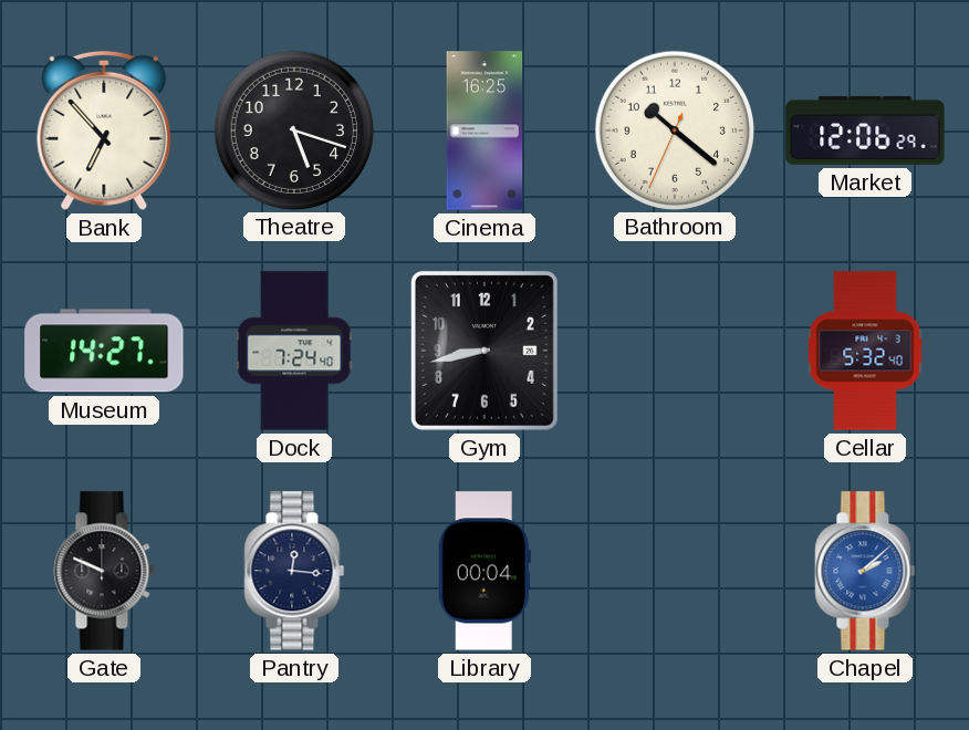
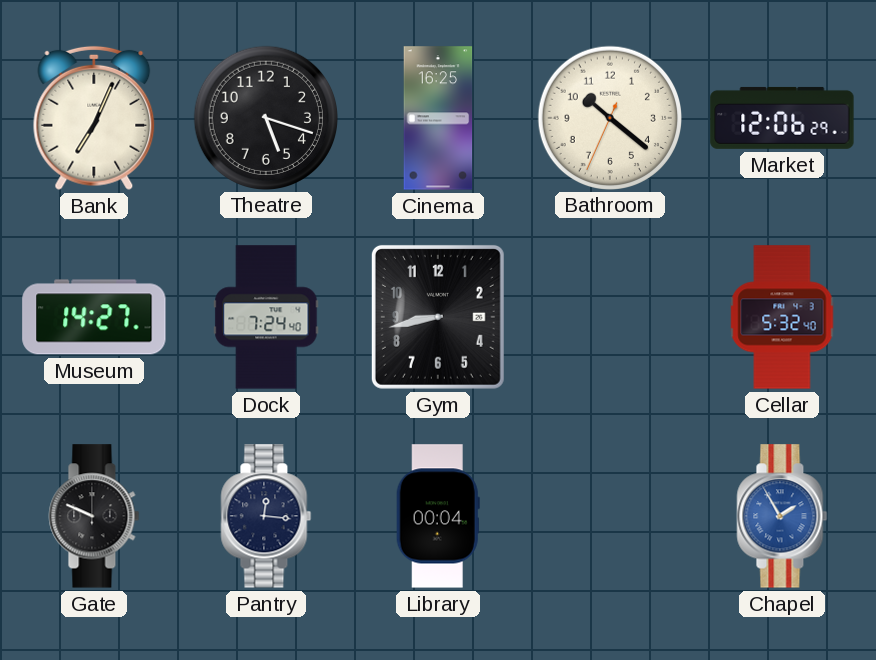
Bank: 6:53 -> 7:04
Chapel: 2:08 -> 1:55
